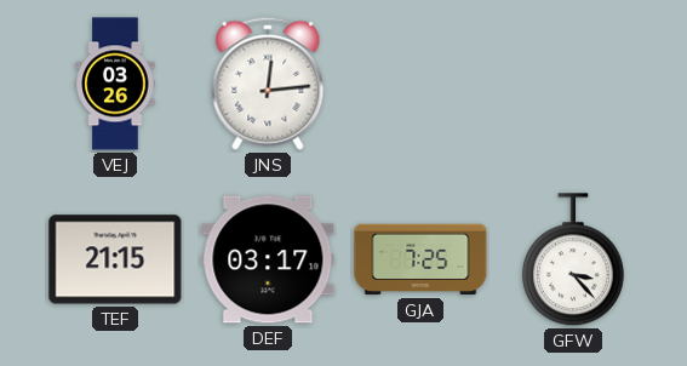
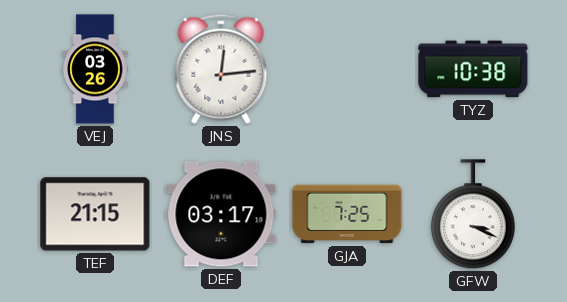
TYZ: none -> 10:38
GFW: 3:23 -> 3:19
